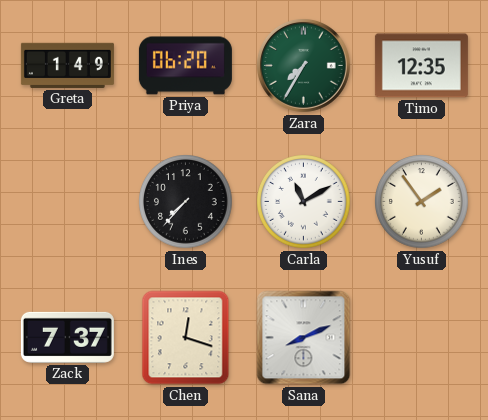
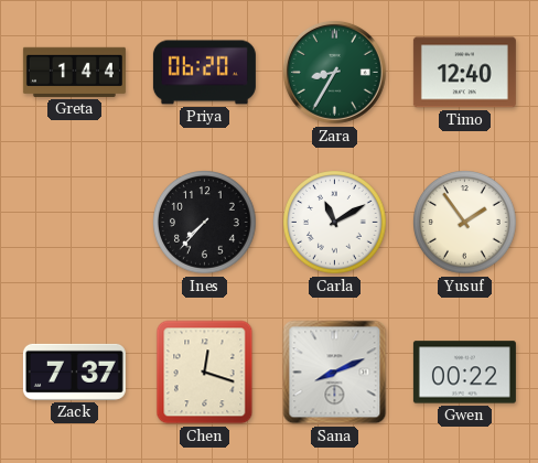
Greta: 1:49 -> 1:44
Zara: 7:35 -> 8:35
Timo: 12:35 -> 12:40
Gwen: none -> 00:22
